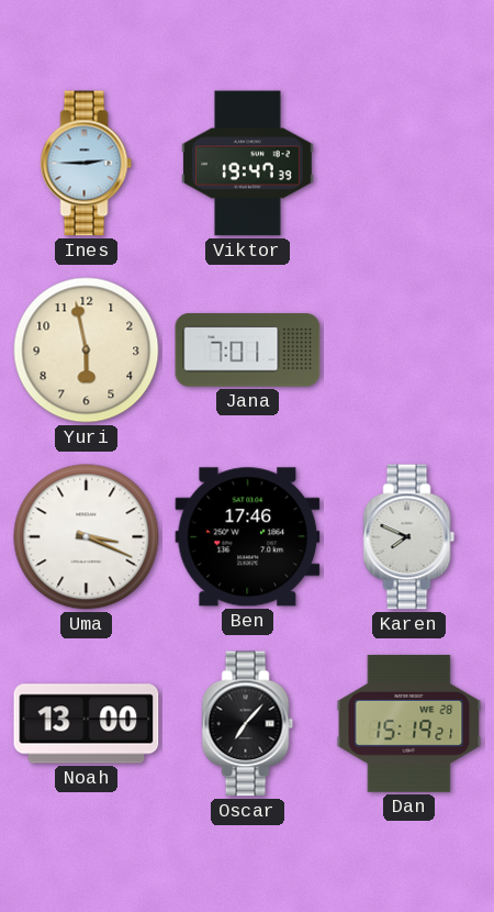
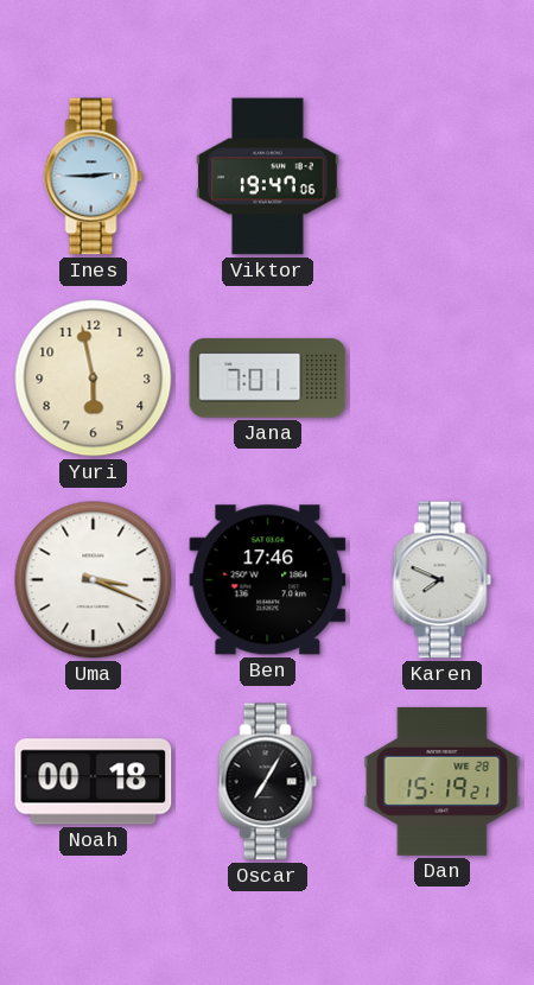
Viktor: 19:47:39 -> 19:47:06
Noah: 13:00 -> 00:18
Oscar: 7:07 -> 7:05
